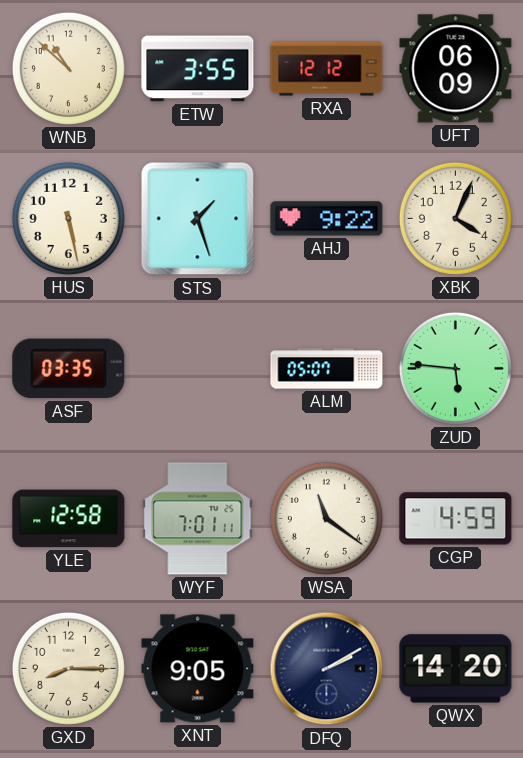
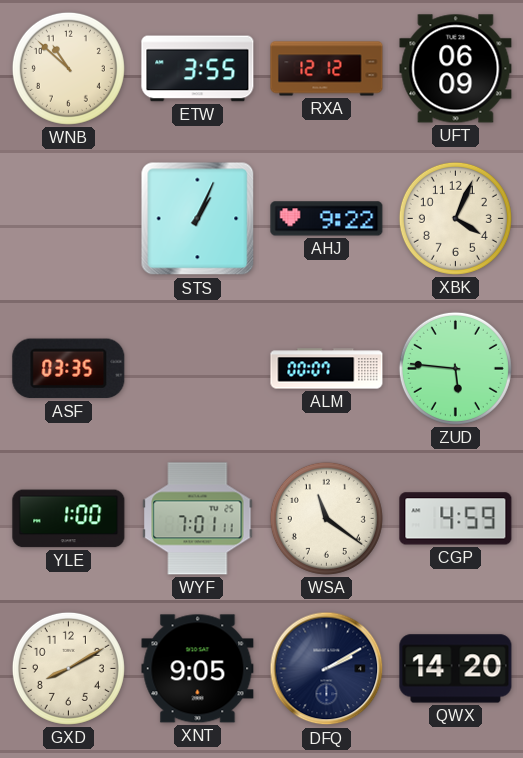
HUS: 5:28 -> none
STS: 1:27 -> 1:04
ALM: 05:07 -> 00:07
YLE: 12:58 -> 1:00
GXD: 8:15 -> 8:10
